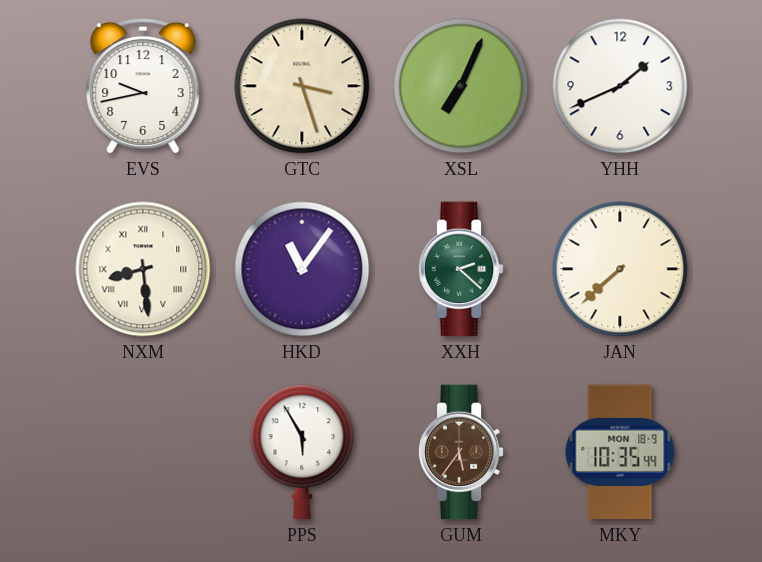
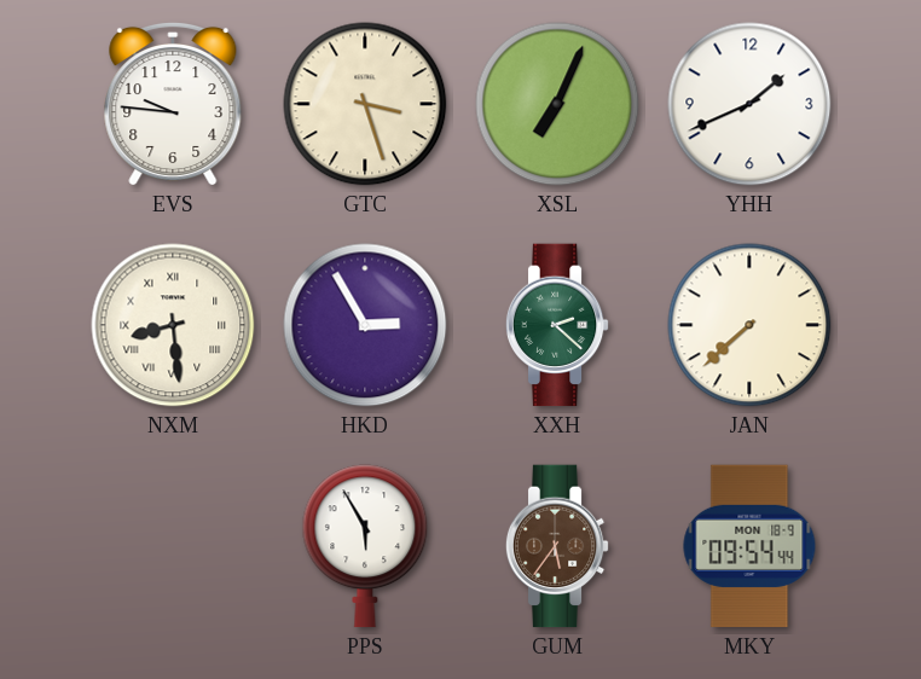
EVS: 9:43 -> 9:46
HKD: 11:06 -> 2:55
MKY: 10:35 -> 09:54
